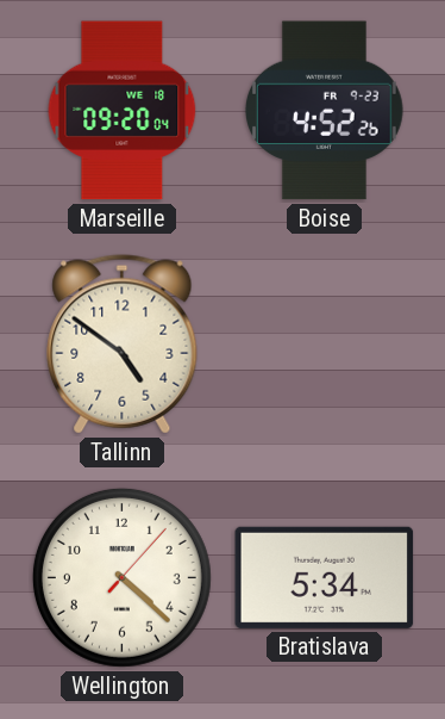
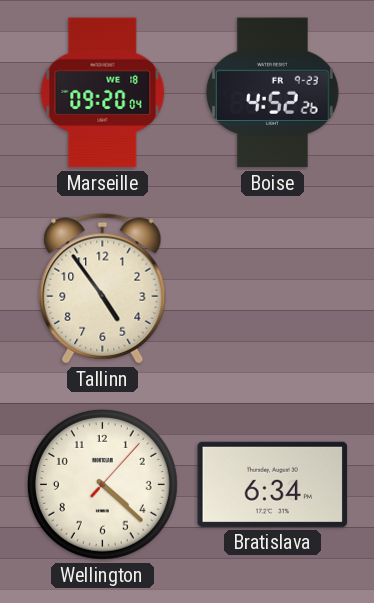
Tallinn: 4:51 -> 4:54
Bratislava: 5:34 -> 6:34
